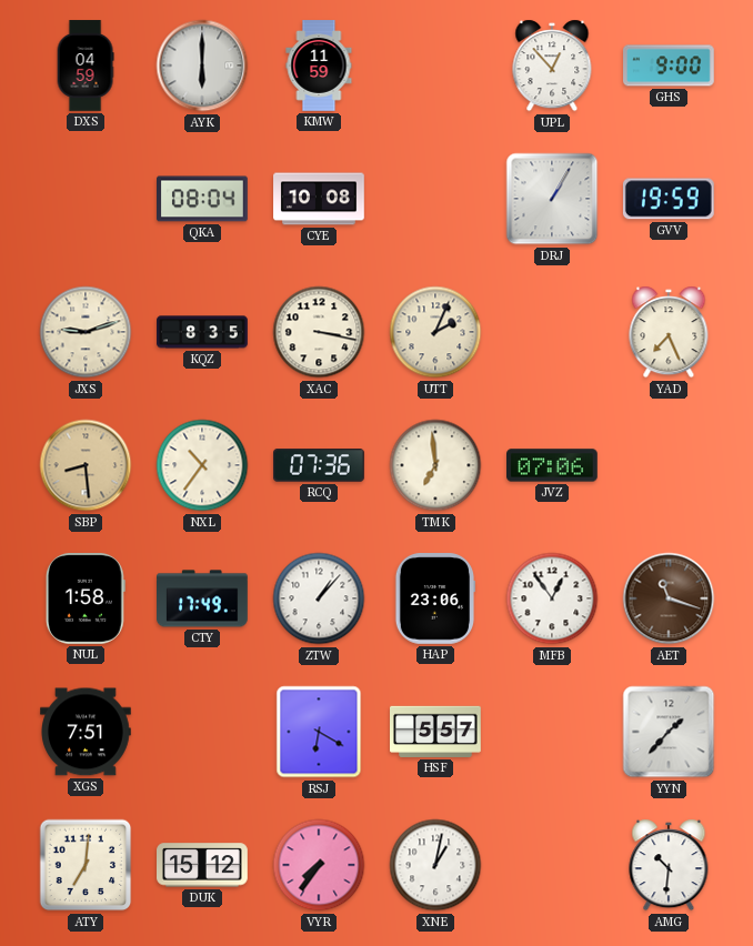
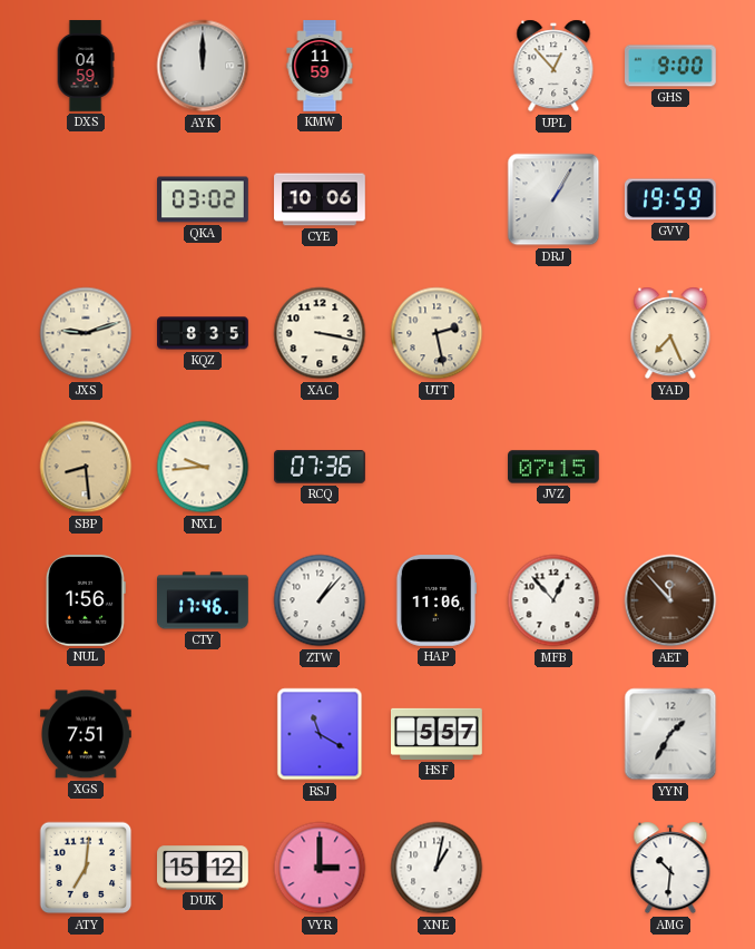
AYK: 6:00 -> 12:00
QKA: 08:04 -> 03:02
CYE: 10:08 -> 10:06
UTT: 2:04 -> 2:28
NXL: 10:36 -> 9:44
TMK: 6:59 -> none
JVZ: 07:06 -> 07:15
NUL: 1:58 -> 1:56
CTY: 17:49 -> 17:46
HAP: 23:06 -> 11:06
MFB: 12:54 -> 12:53
AET: 11:18 -> 11:53
RSJ: 6:20 -> 11:20
YYN: 1:37 -> 1:35
VYR: 7:36 -> 3:00
